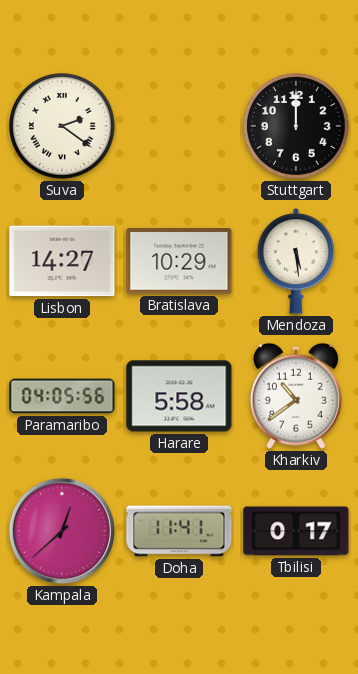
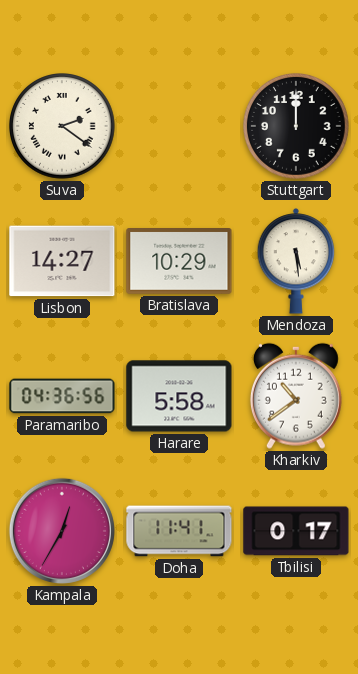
Paramaribo: 04:05 -> 04:36
Kampala: 12:38 -> 12:35
